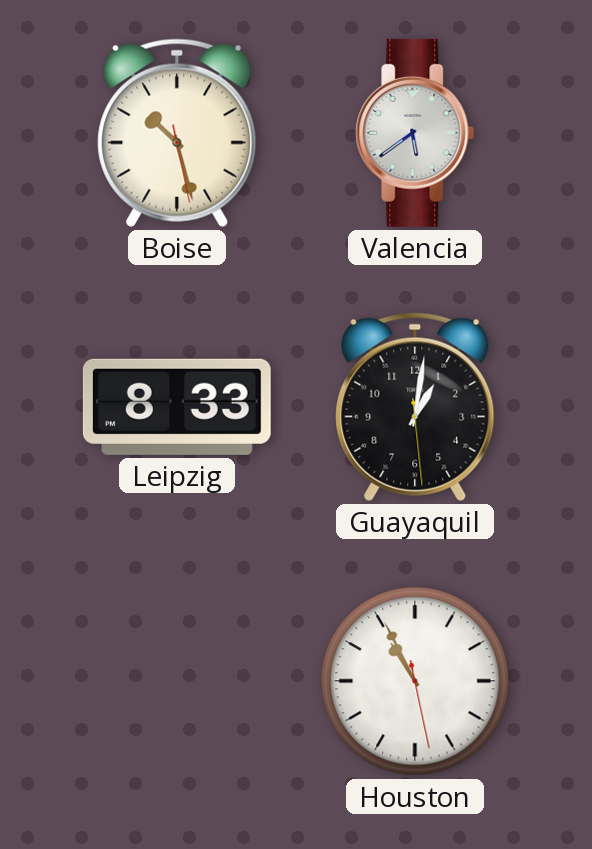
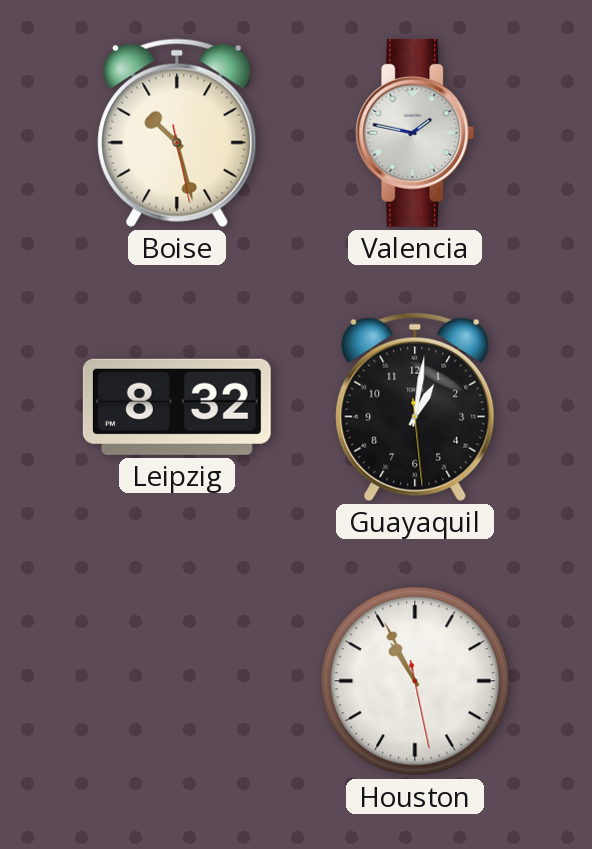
Valencia: 5:39 -> 1:47
Leipzig: 8:33 -> 8:32
